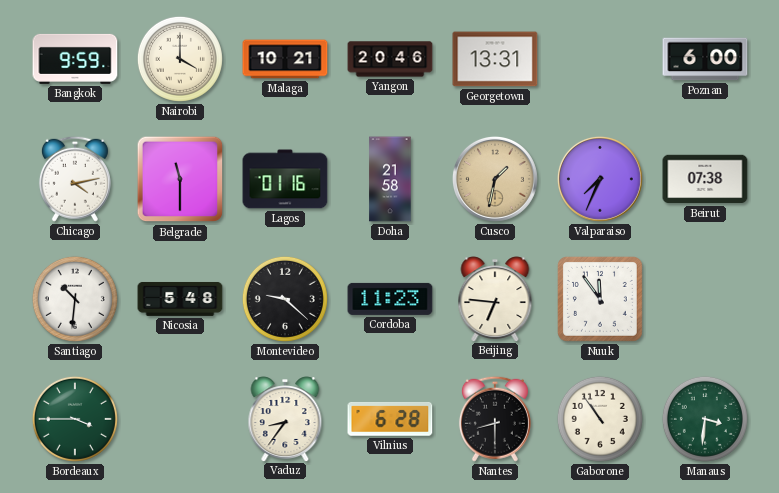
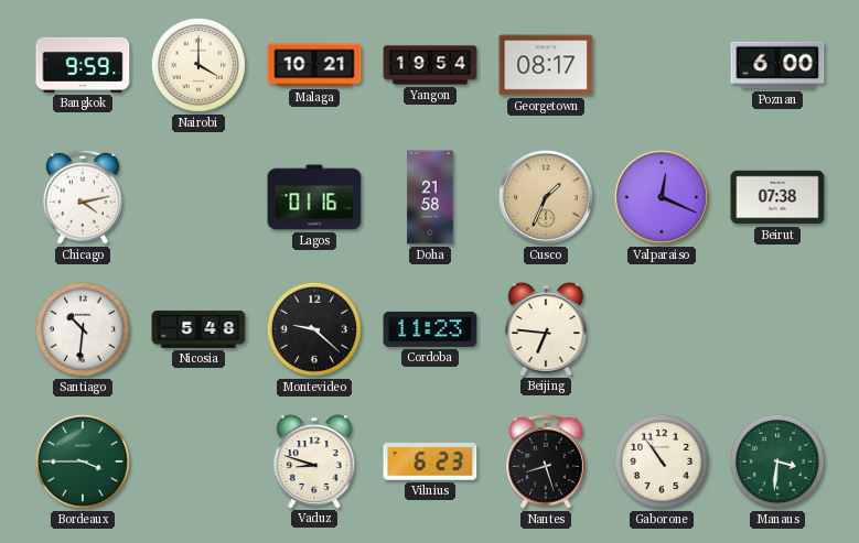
Yangon: 20:46 -> 19:54
Georgetown: 13:31 -> 08:17
Belgrade: 11:30 -> none
Cusco: 1:32 -> 1:34
Valparaiso: 7:34 -> 12:19
Nuuk: 11:54 -> none
Vaduz: 8:36 -> 8:48
Vilnius: 6:28 -> 6:23
Nantes: 8:30 -> 8:27
